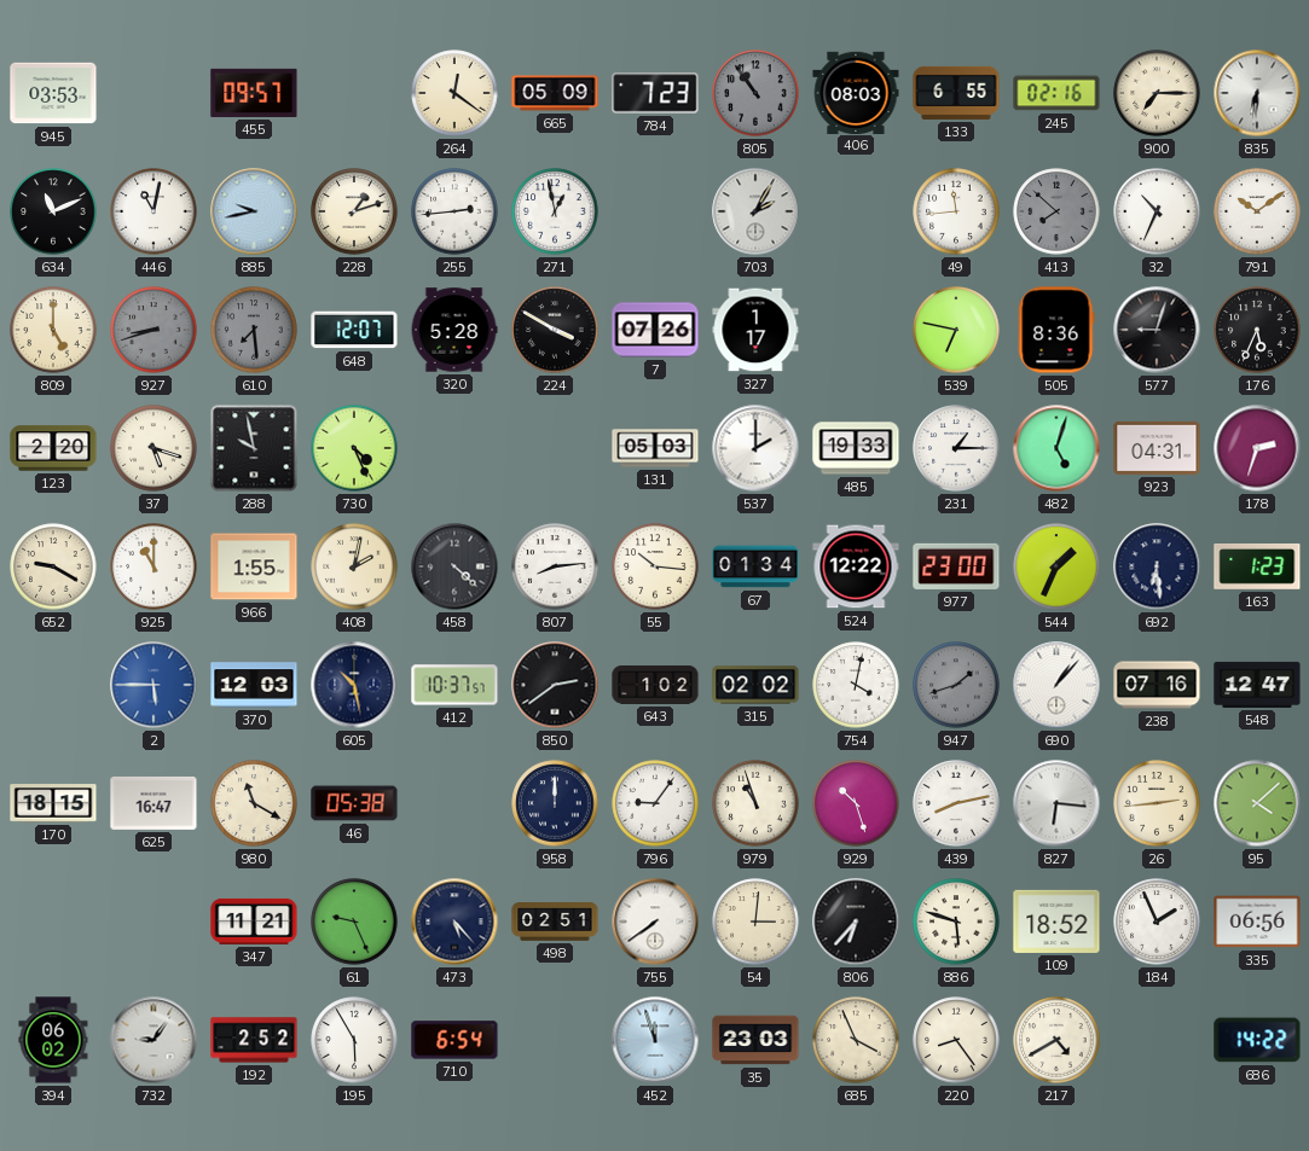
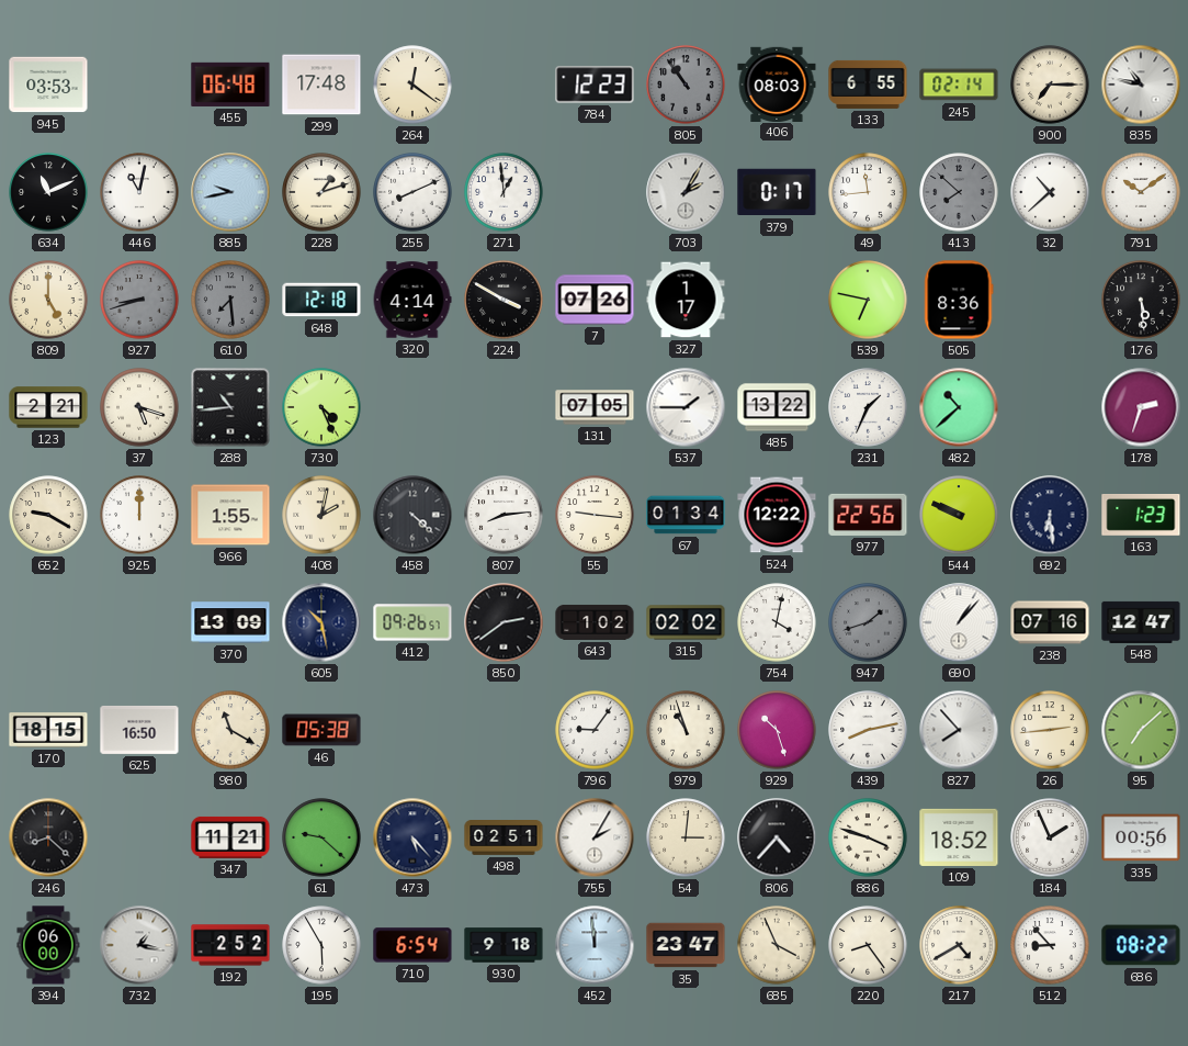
455: 09:57 -> 06:48
299: none -> 17:48
665: 05:09 -> none
784: 7:23 -> 12:23
245: 02:16 -> 02:14
835: 6:31 -> 10:47
255: 2:44 -> 8:11
271: 12:58 -> 12:59
379: none -> 0:17
32: 10:34 -> 10:38
648: 12:07 -> 12:18
320: 5:28 -> 4:14
577: 9:03 -> none
176: 5:34 -> 5:29
123: 2:20 -> 2:21
288: 9:58 -> 10:44
131: 05:03 -> 07:05
537: 2:00 -> 1:45
485: 19:33 -> 13:22
231: 1:15 -> 1:34
482: 5:03 -> 10:38
923: 04:31 -> none
925: 11:00 -> 12:00
55: 10:16 -> 9:16
977: 23:00 -> 22:56
544: 1:34 -> 9:49
2: 5:45 -> none
370: 12:03 -> 13:09
412: 10:37 -> 09:26
625: 16:47 -> 16:50
958: 12:00 -> none
827: 6:16 -> 7:53
95: 4:08 -> 7:08
246: none -> 8:22
61: 9:26 -> 9:22
755: 7:39 -> 2:05
806: 6:37 -> 4:37
886: 5:48 -> 3:48
335: 06:56 -> 00:56
394: 06:02 -> 06:00
732: 9:06 -> 1:17
930: none -> 9:18
452: 11:57 -> 11:59
35: 23:03 -> 23:47
512: none -> 8:53
686: 14:22 -> 08:22
